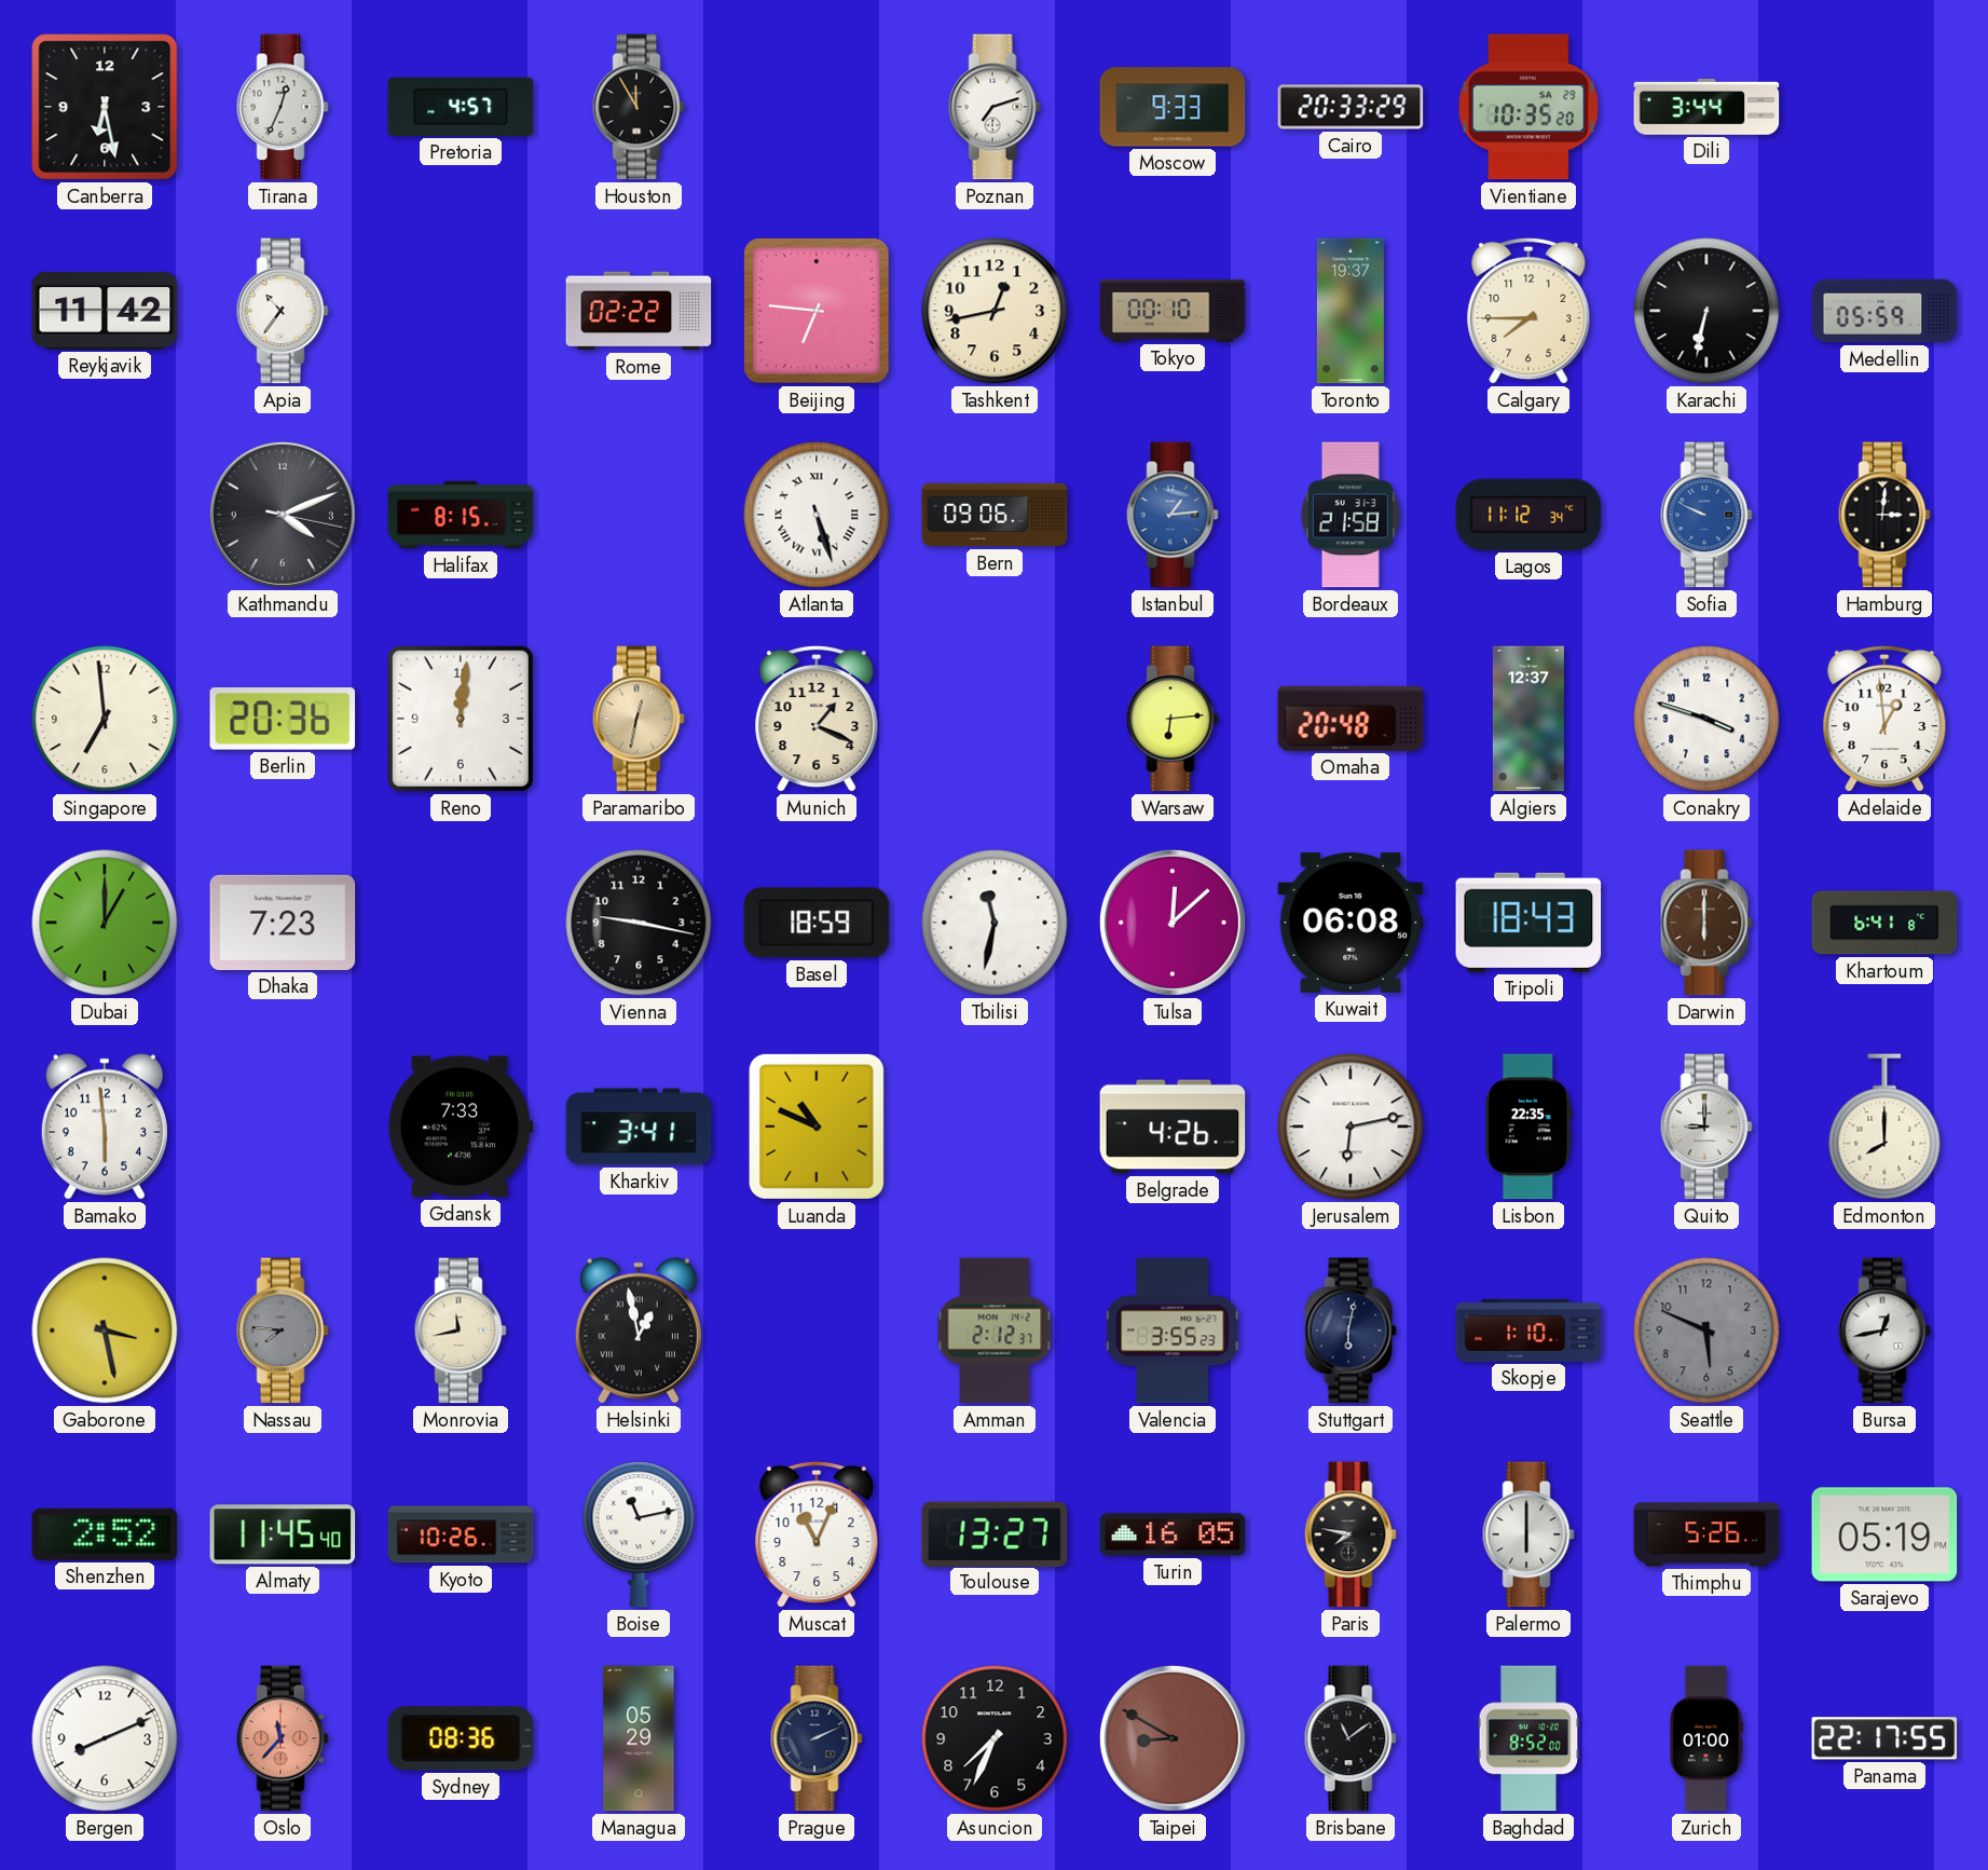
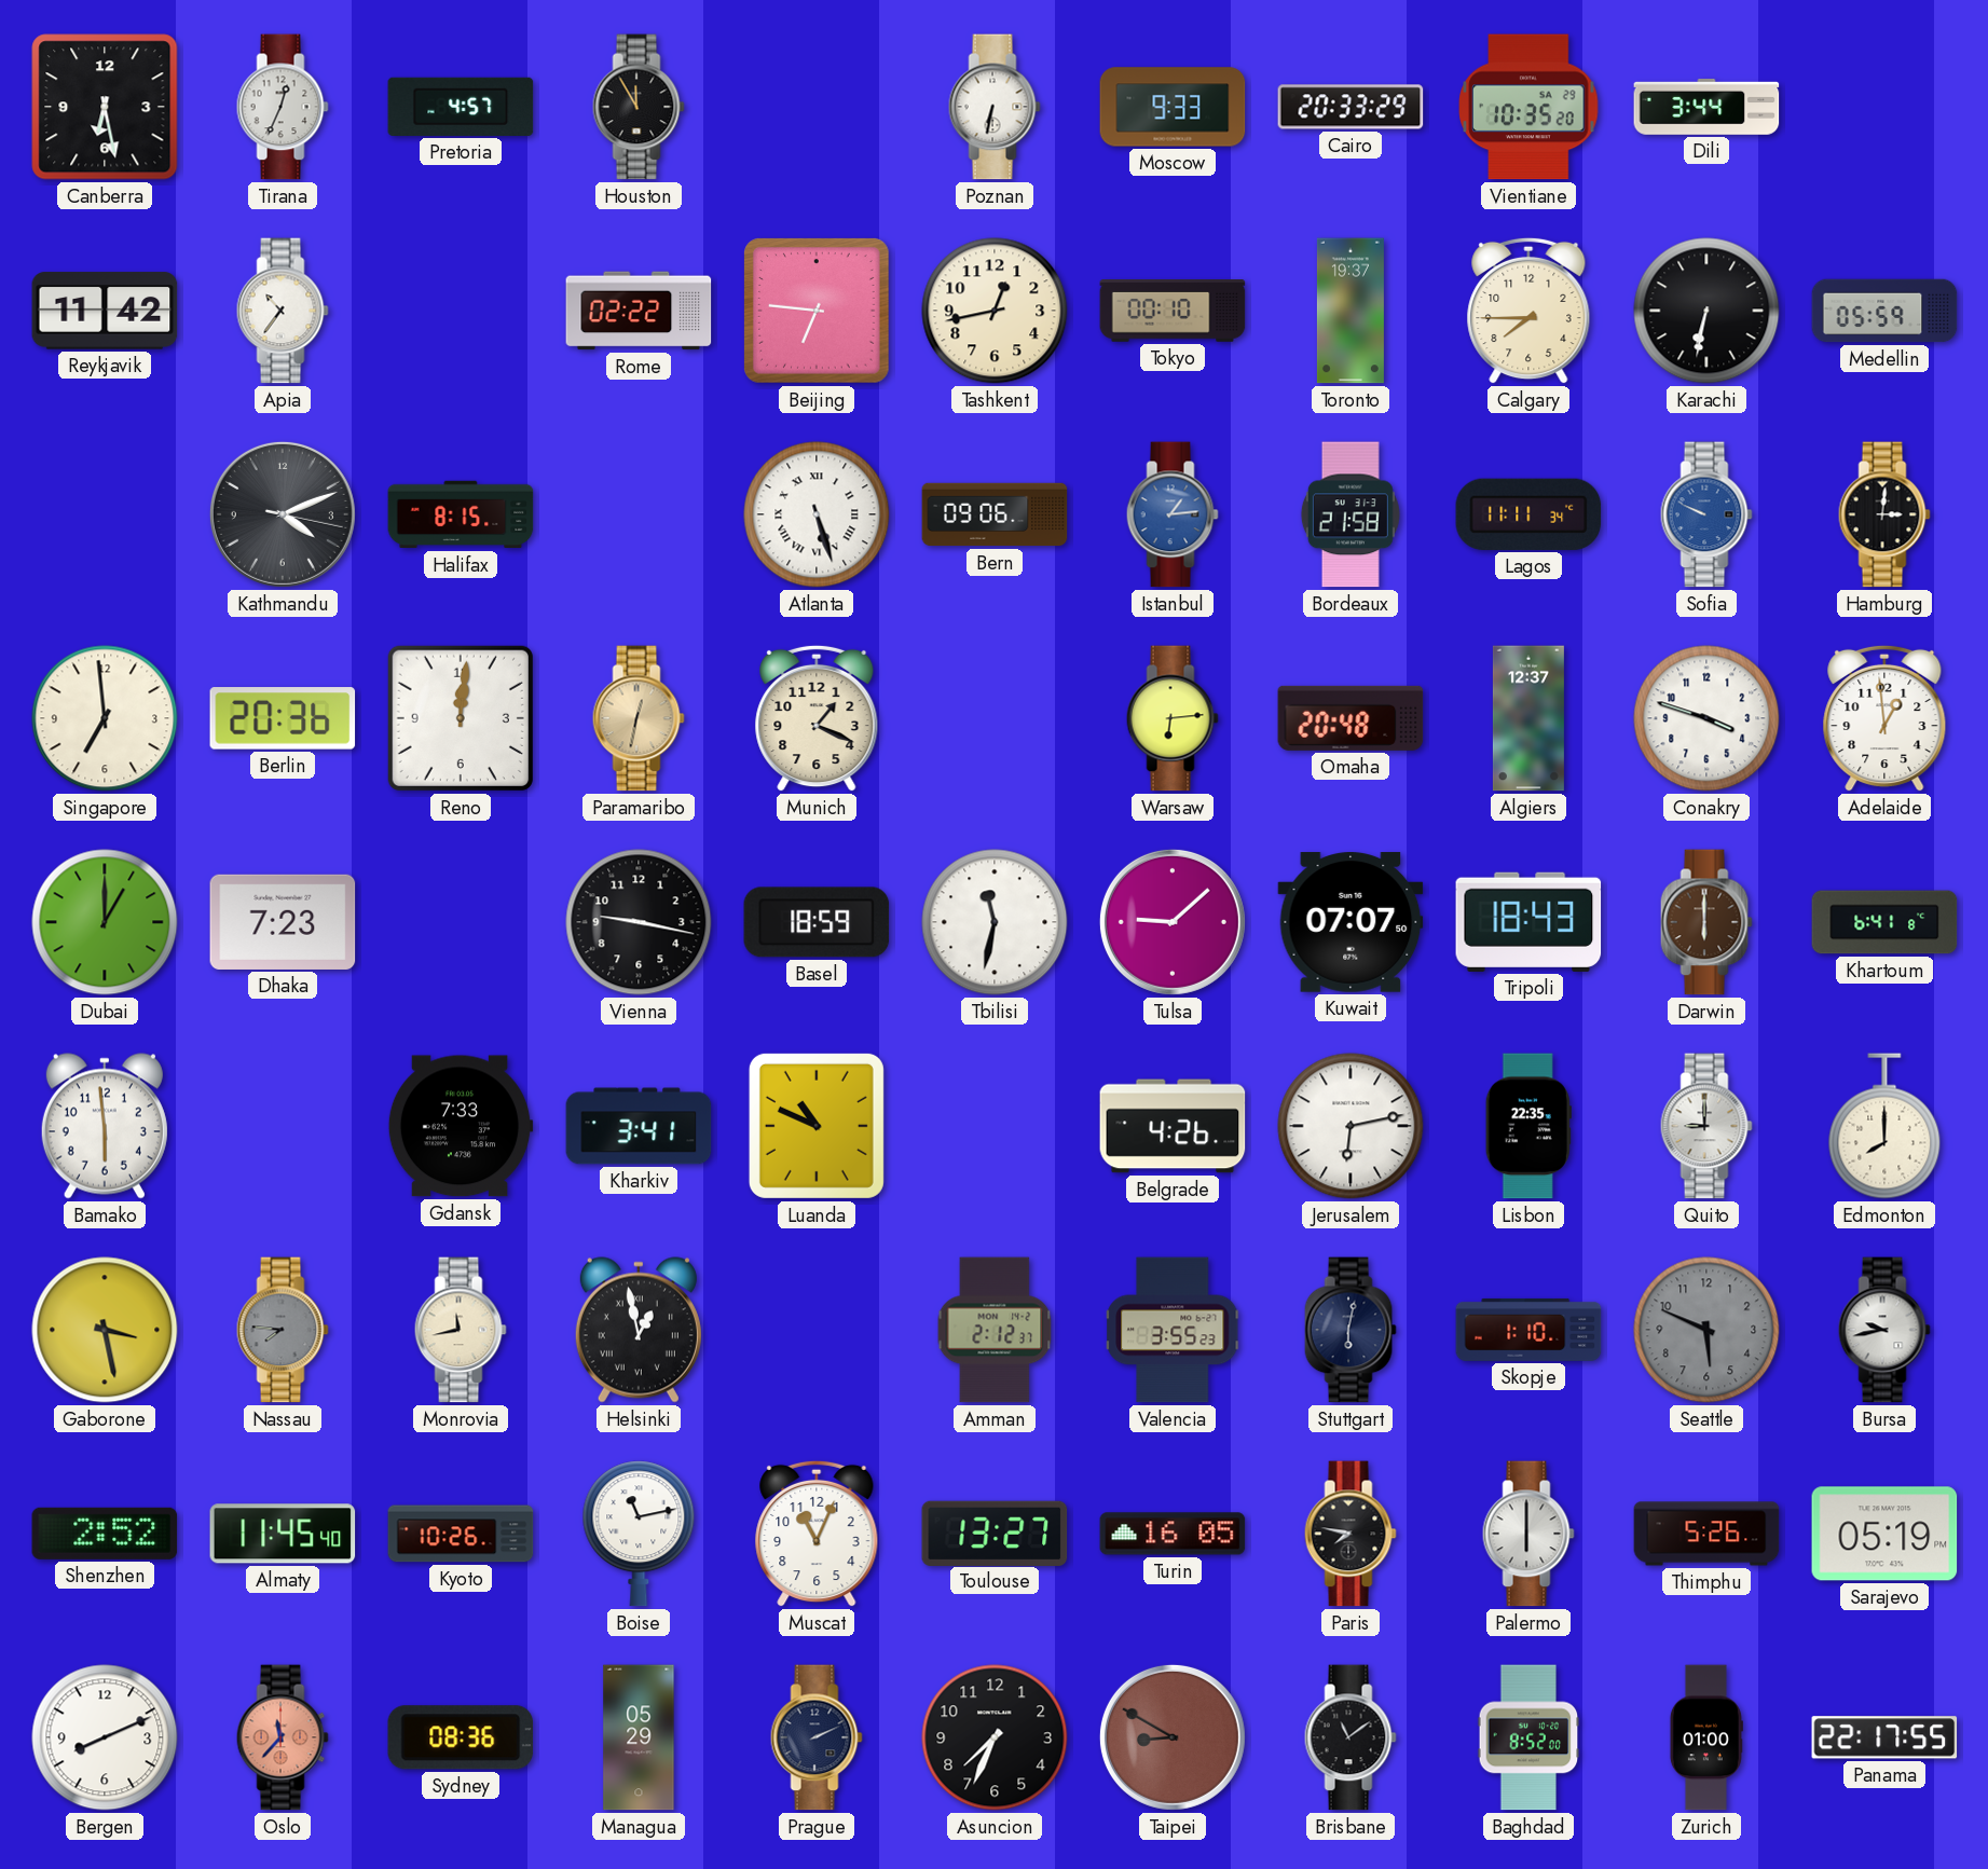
Poznan: 7:12 -> 6:32
Lagos: 11:12 -> 11:11
Tulsa: 12:08 -> 9:08
Kuwait: 06:08 -> 07:07
Bursa: 12:43 -> 9:43
